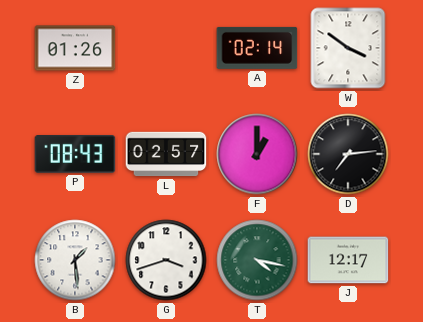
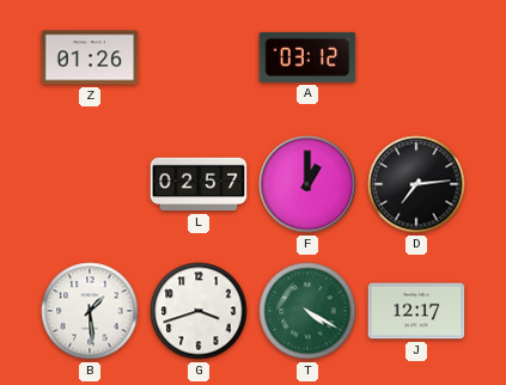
A: 02:14 -> 03:12
W: 3:51 -> none
P: 08:43 -> none
T: 4:17 -> 4:20
